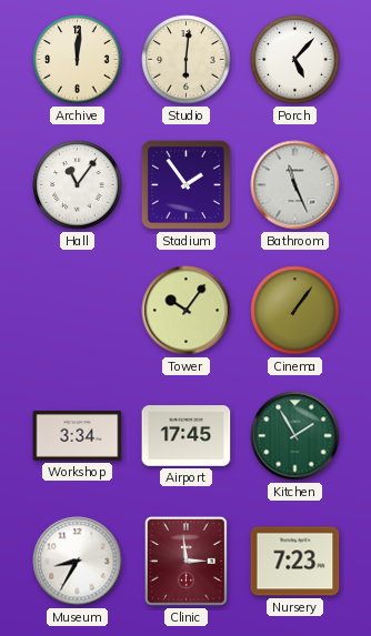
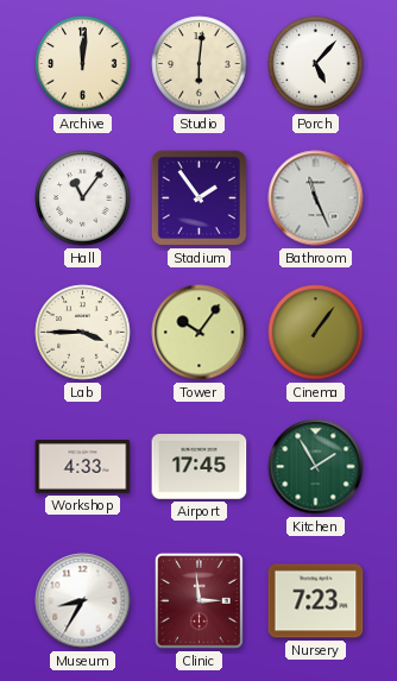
Lab: none -> 3:45
Workshop: 3:34 -> 4:33
